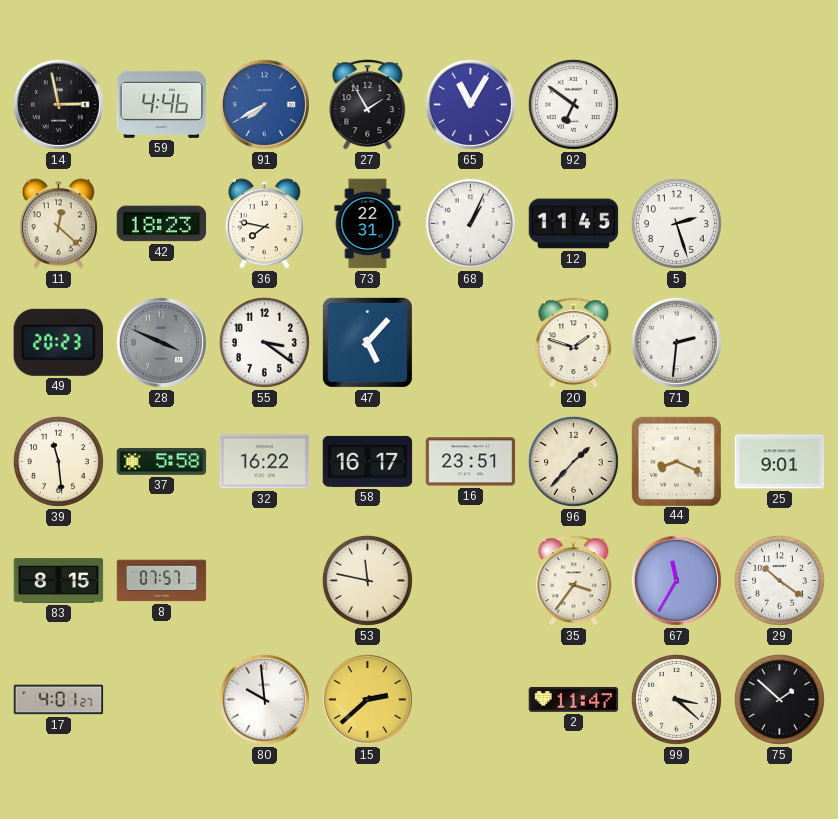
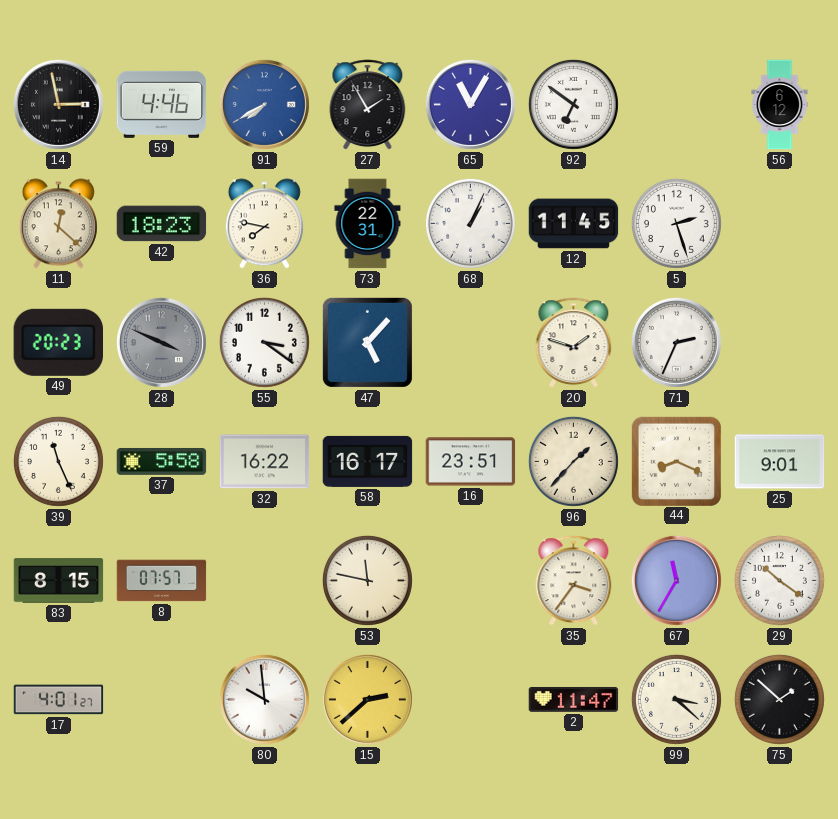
56: none -> 6:12
71: 2:31 -> 2:34
39: 11:29 -> 11:26
